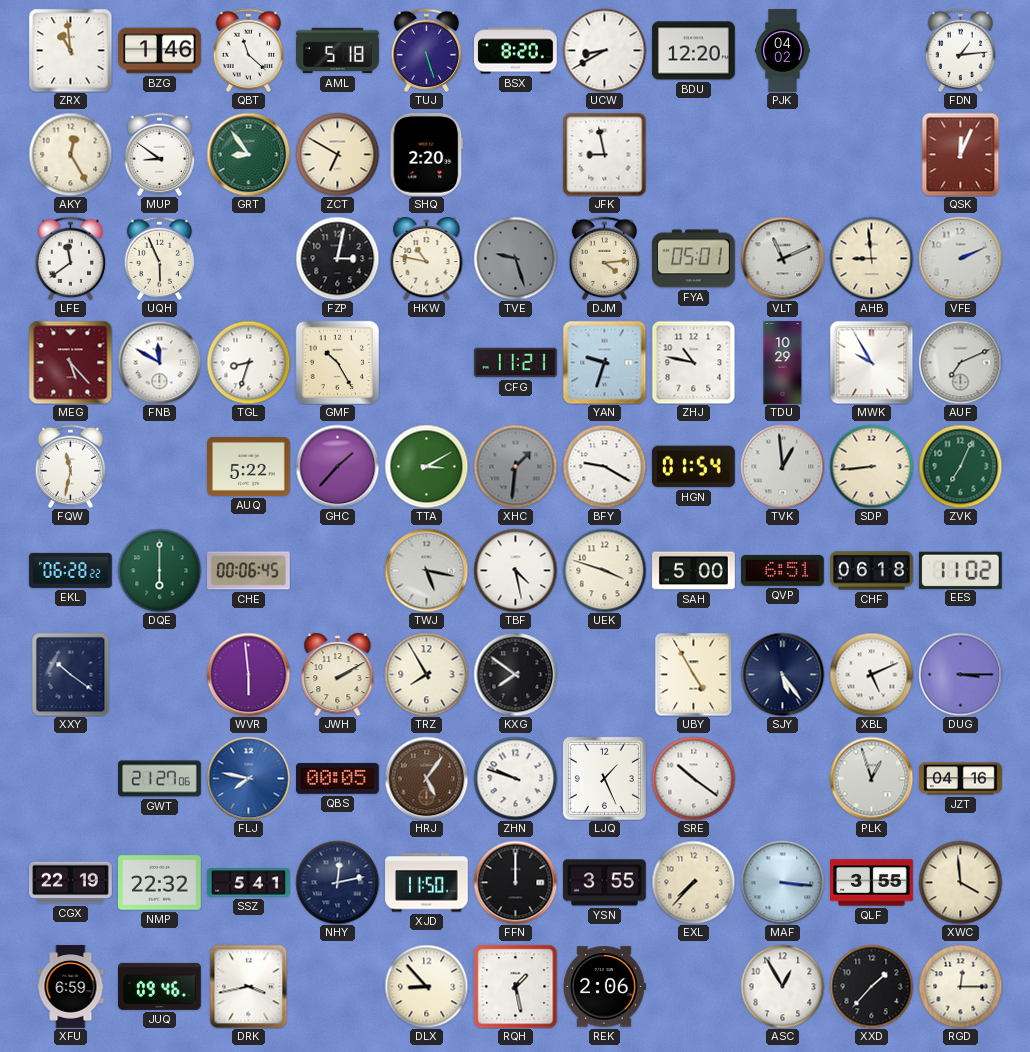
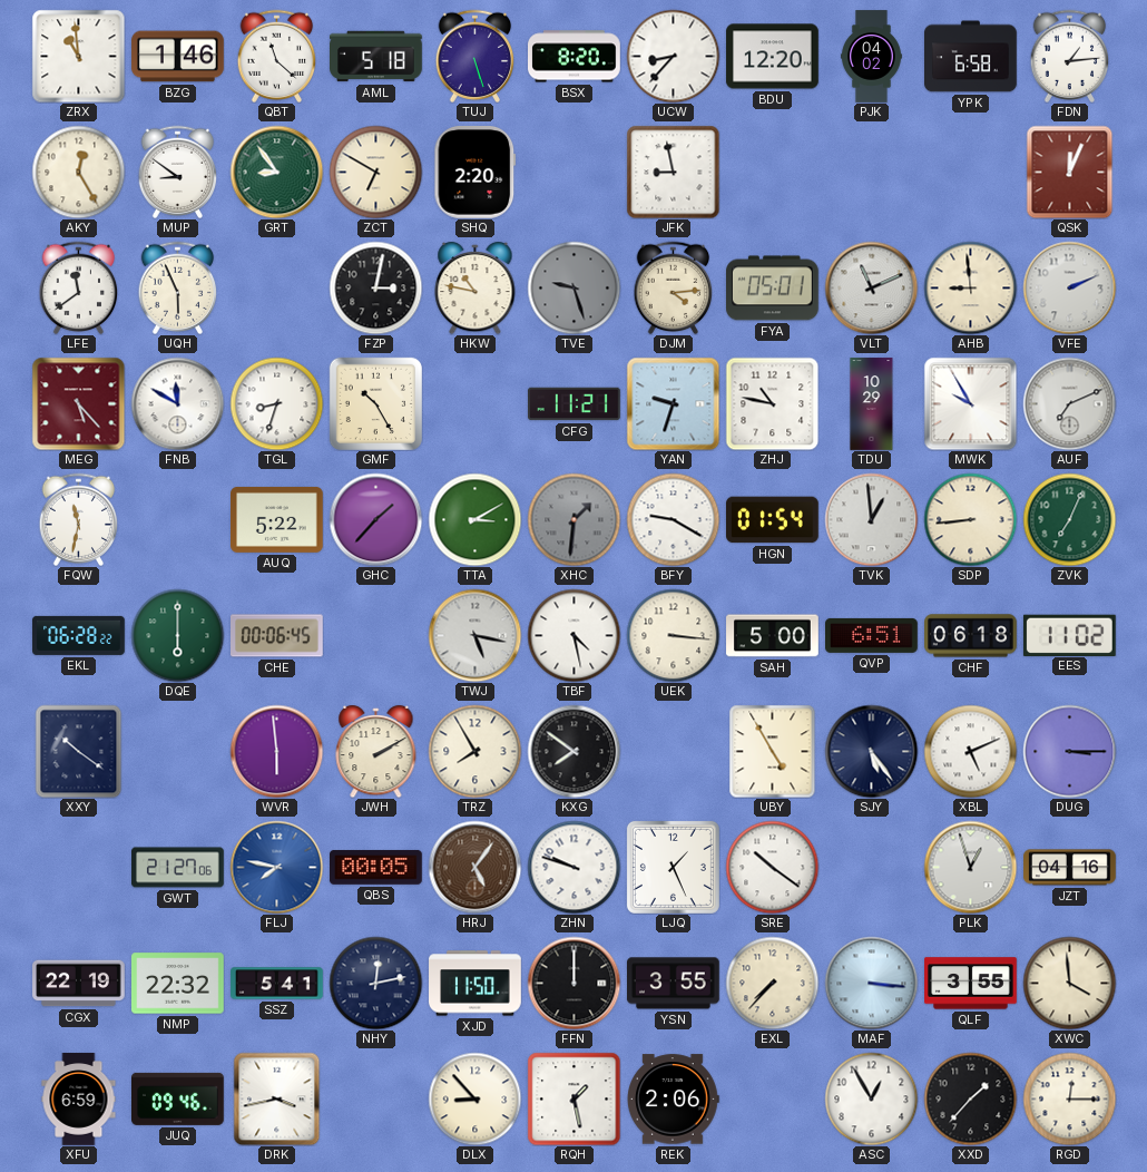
UCW: 8:40 -> 8:37
YPK: none -> 6:58
UEK: 3:48 -> 3:16
